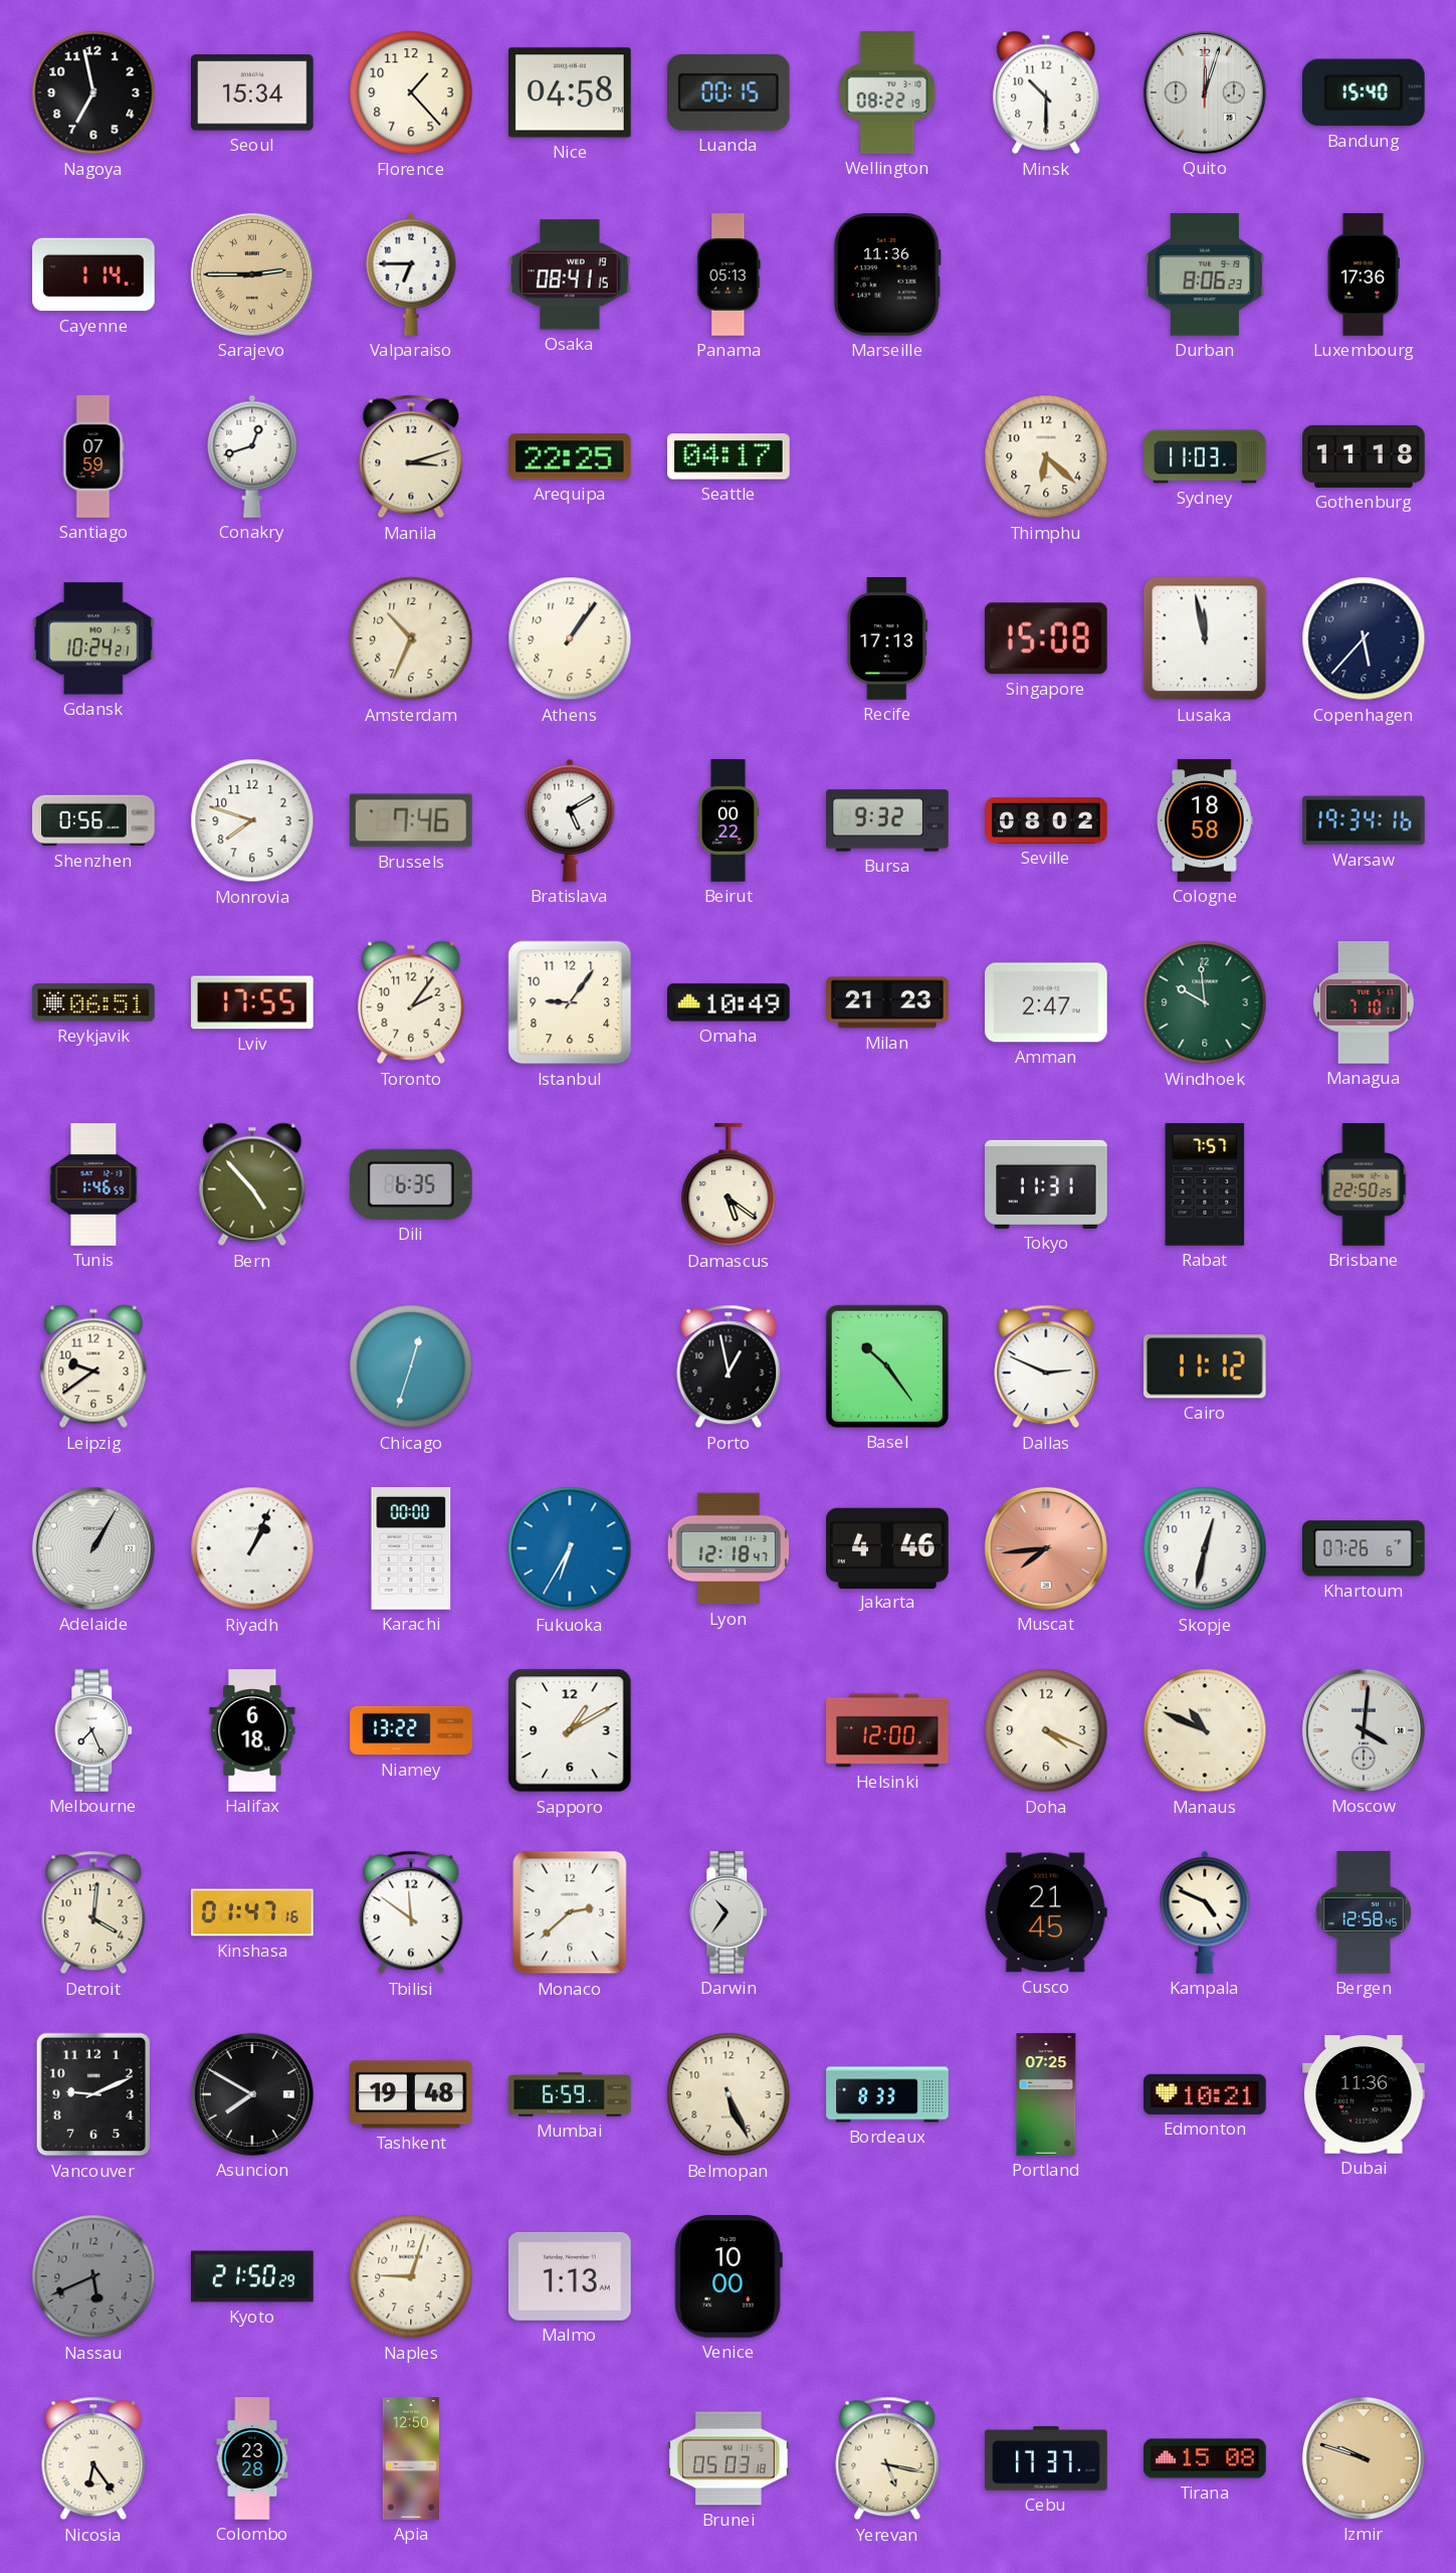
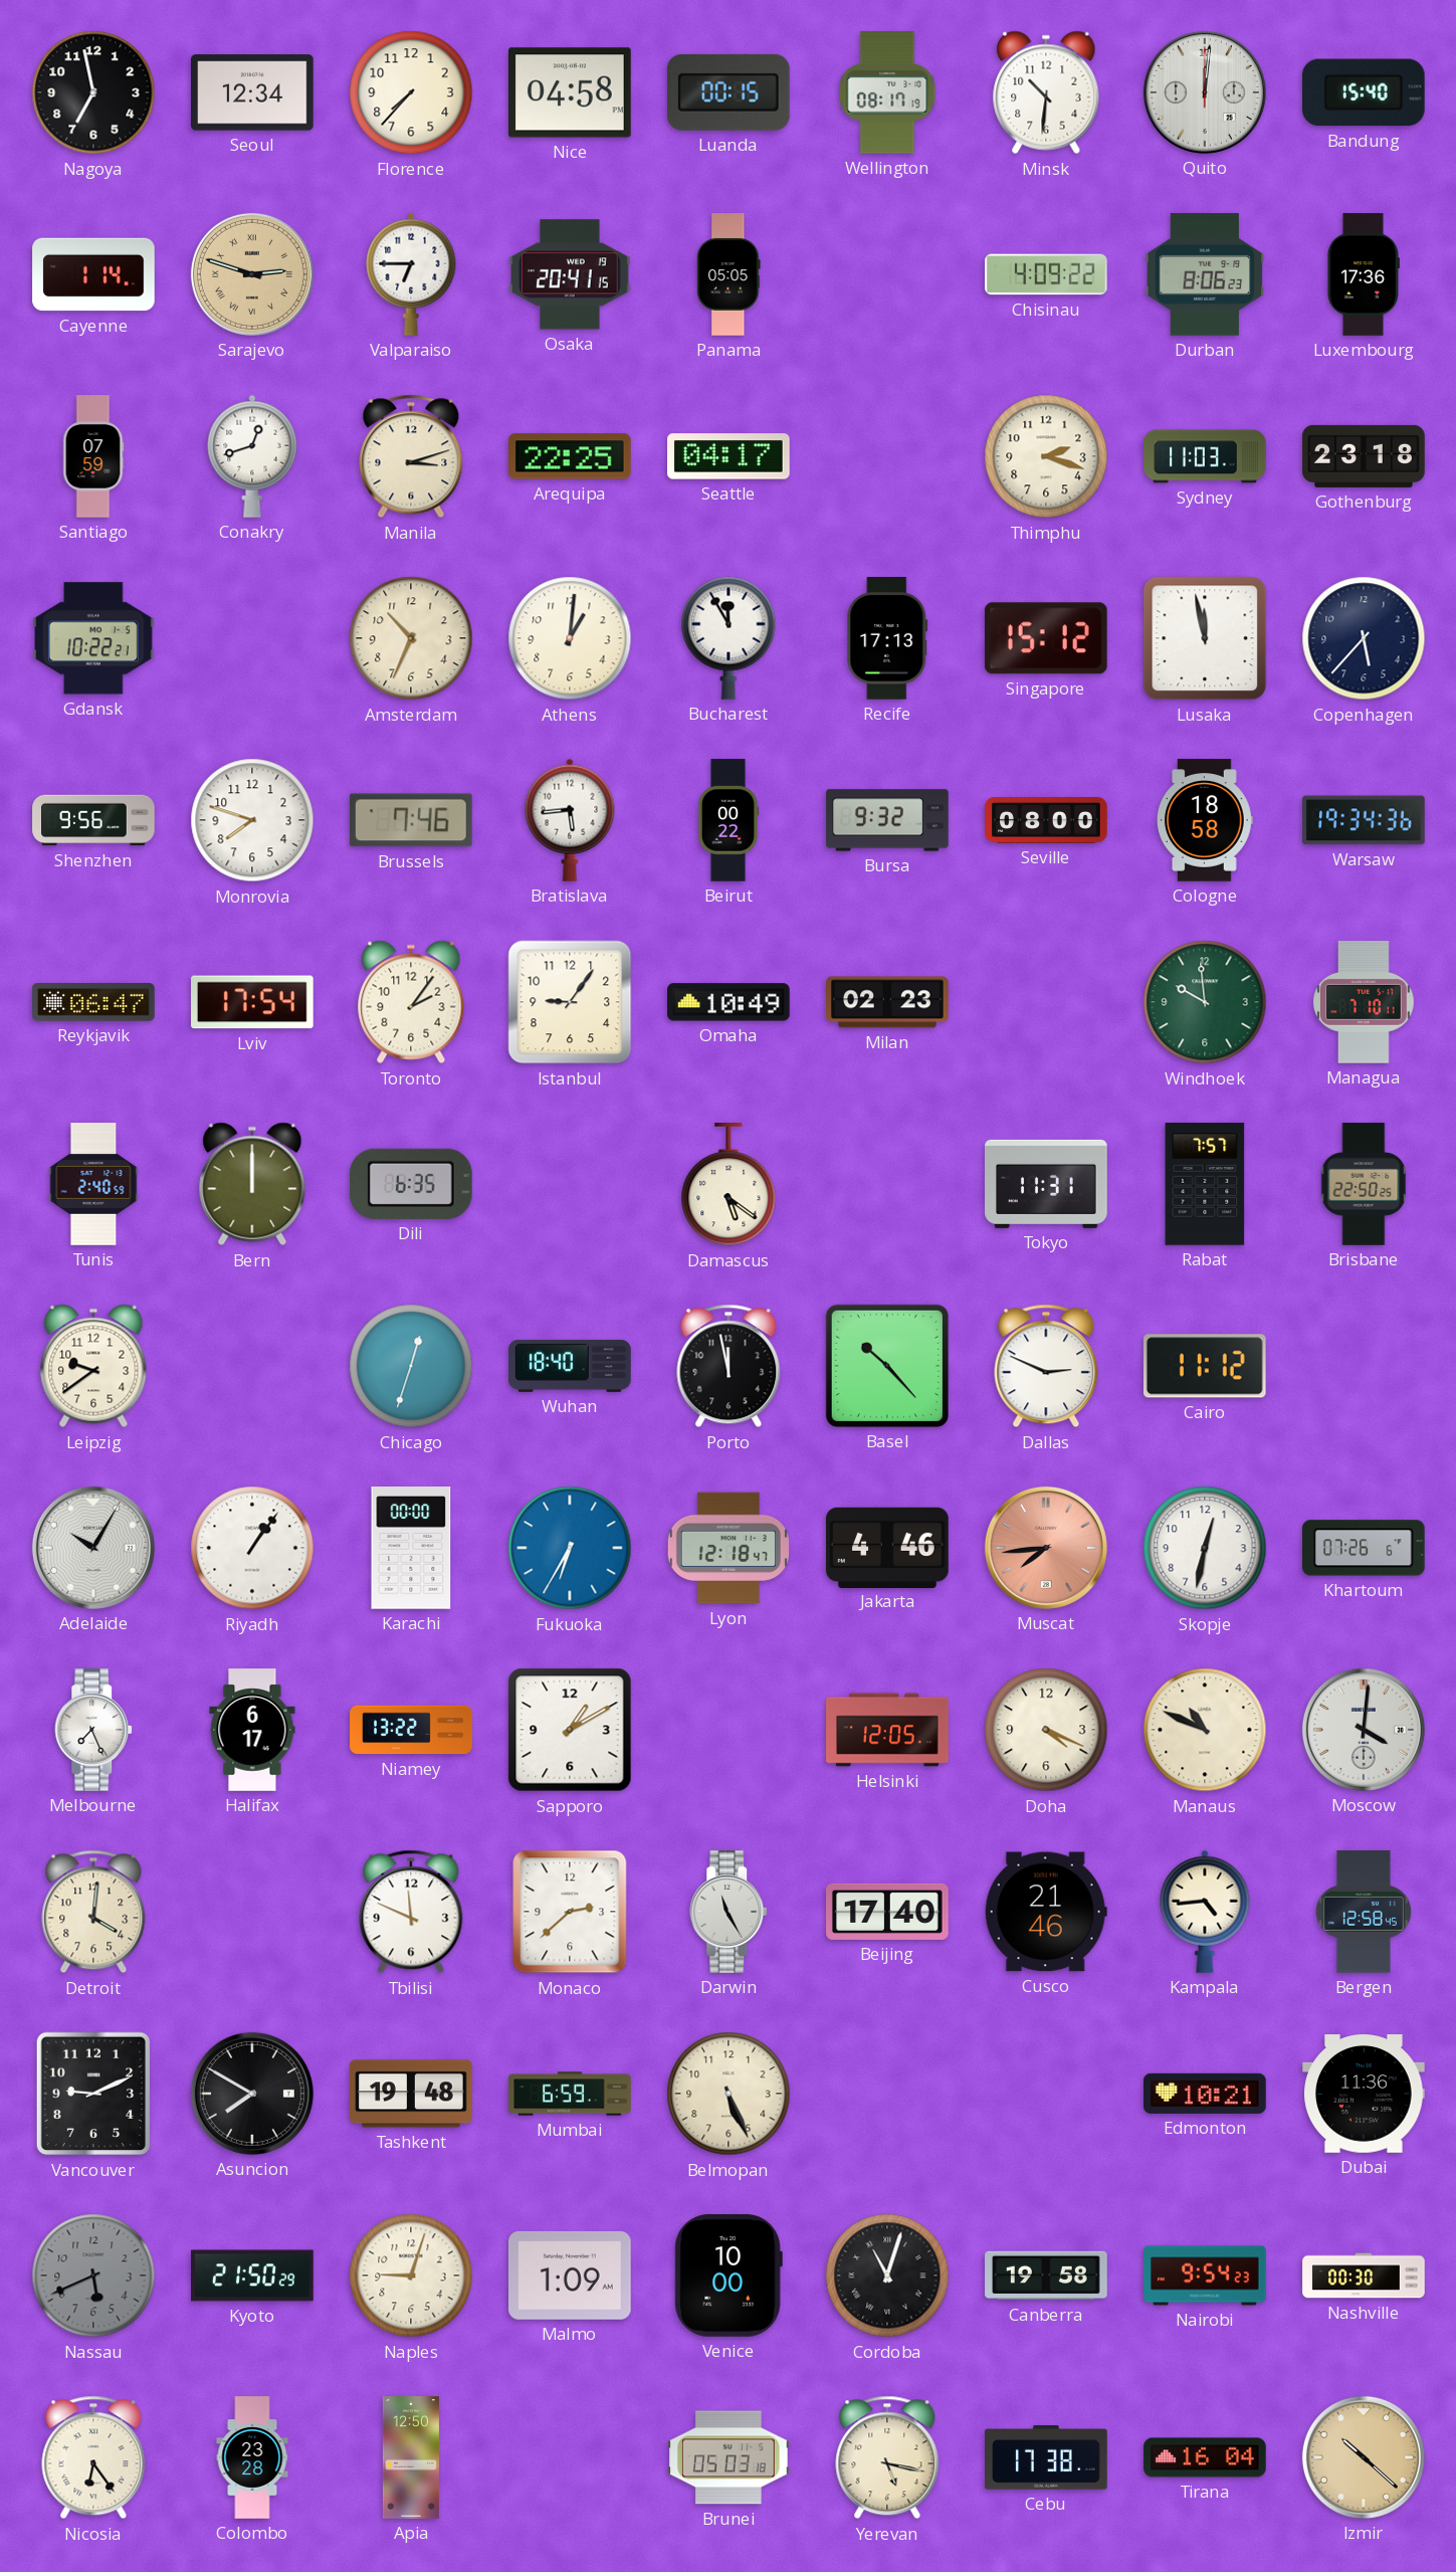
Seoul: 15:34 -> 12:34
Florence: 1:23 -> 7:37
Wellington: 08:22 -> 08:17
Minsk: 10:30 -> 10:31
Quito: 12:03 -> 12:01
Sarajevo: 2:45 -> 2:48
Osaka: 08:41 -> 20:41
Panama: 05:13 -> 05:05
Marseille: 11:36 -> none
Chisinau: none -> 4:09
Thimphu: 6:22 -> 2:18
Gothenburg: 11:18 -> 23:18
Gdansk: 10:24 -> 10:22
Athens: 1:06 -> 1:01
Bucharest: none -> 11:55
Singapore: 15:08 -> 15:12
Shenzhen: 0:56 -> 9:56
Bratislava: 5:10 -> 5:44
Seville: 08:02 -> 08:00
Warsaw: 19:34:16 -> 19:34:36
Reykjavik: 06:51 -> 06:47
Lviv: 17:55 -> 17:54
Milan: 21:23 -> 02:23
Amman: 2:47 -> none
Tunis: 1:46 -> 2:40
Bern: 4:53 -> 12:00
Wuhan: none -> 18:40
Porto: 12:58 -> 11:58
Basel: 10:24 -> 10:23
Adelaide: 1:05 -> 10:05
Riyadh: 1:04 -> 1:06
Halifax: 6:18 -> 6:17
Helsinki: 12:00 -> 12:05
Kinshasa: 01:47 -> none
Tbilisi: 11:51 -> 11:49
Darwin: 10:36 -> 11:25
Beijing: none -> 17:40
Cusco: 21:45 -> 21:46
Kampala: 4:49 -> 4:44
Bordeaux: 8:33 -> none
Portland: 07:25 -> none
Malmo: 1:13 -> 1:09
Cordoba: none -> 11:03
Canberra: none -> 19:58
Nairobi: none -> 9:54
Nashville: none -> 00:30
Cebu: 17:37 -> 17:38
Tirana: 15:08 -> 16:04
Izmir: 9:48 -> 10:22
